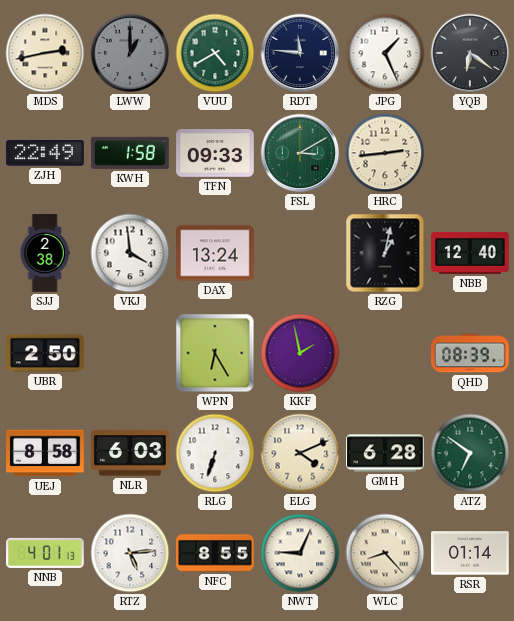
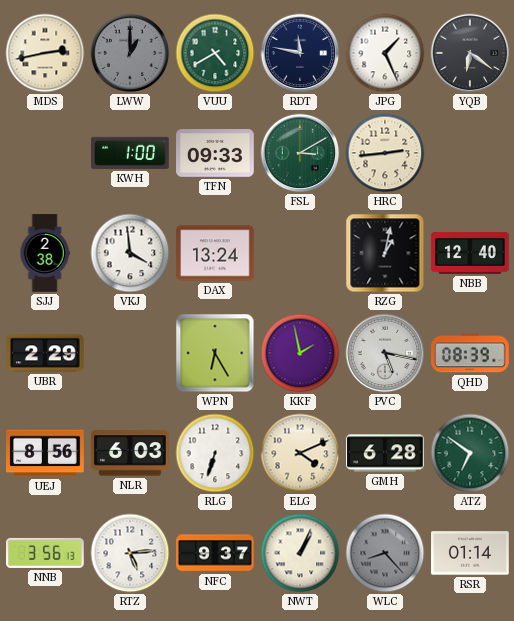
RDT: 11:46 -> 11:47
ZJH: 22:49 -> none
KWH: 1:58 -> 1:00
UBR: 2:50 -> 2:29
PVC: none -> 5:17
UEJ: 8:58 -> 8:56
NNB: 4:01 -> 3:56
NFC: 8:55 -> 9:37
NWT: 9:04 -> 1:04
WLC dial: cream -> grey
